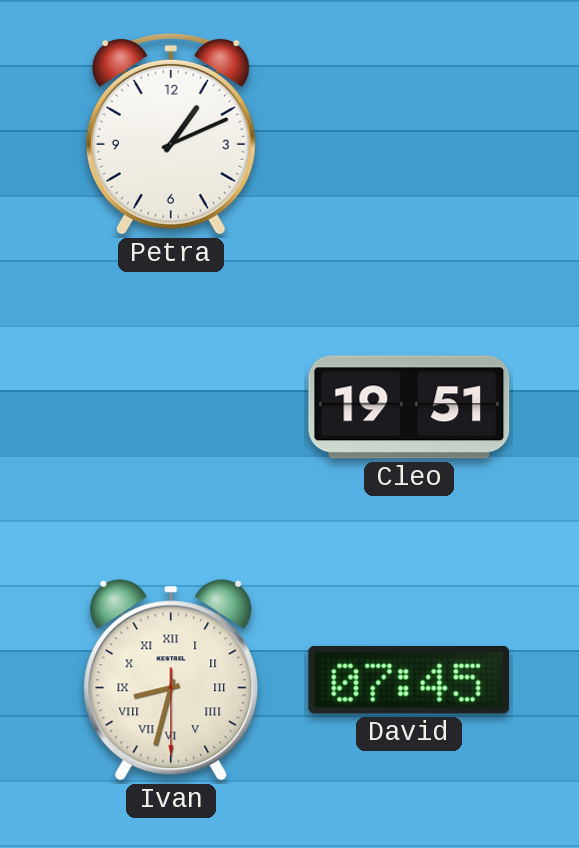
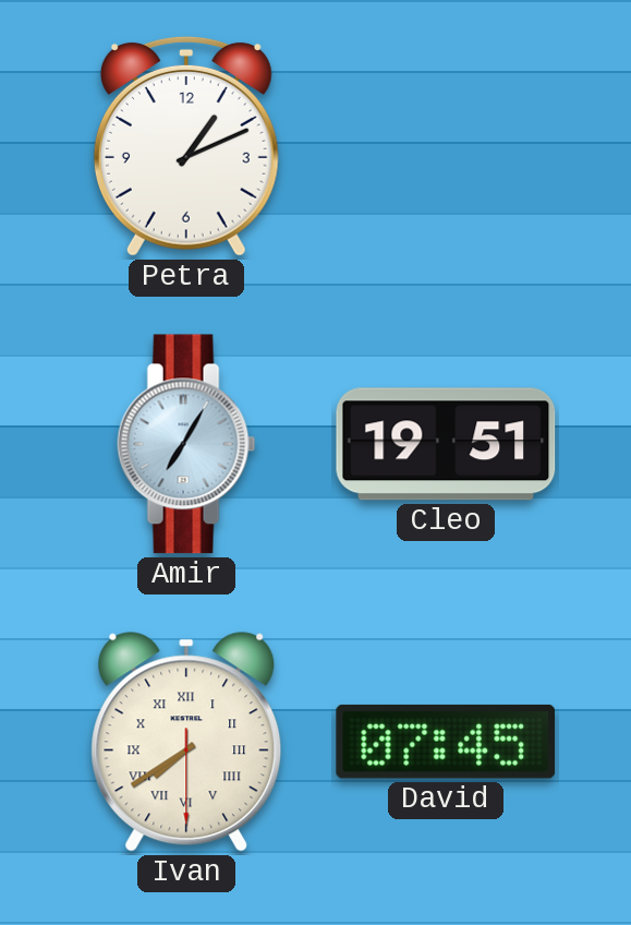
Amir: none -> 7:05
Ivan: 8:32 -> 7:39
